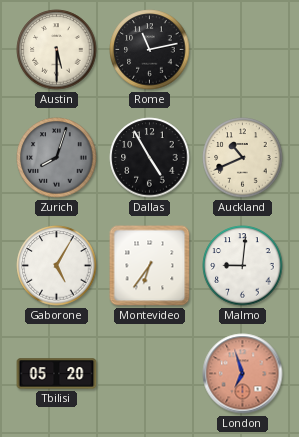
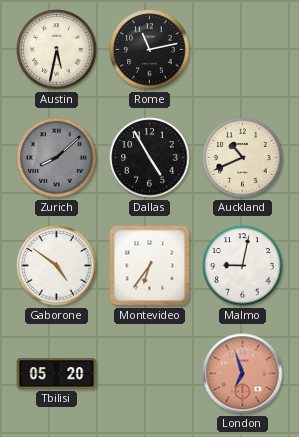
Austin: 5:30 -> 5:32
Zurich: 8:03 -> 8:08
Gaborone: 5:05 -> 4:51
Malmo: 9:01 -> 9:02
